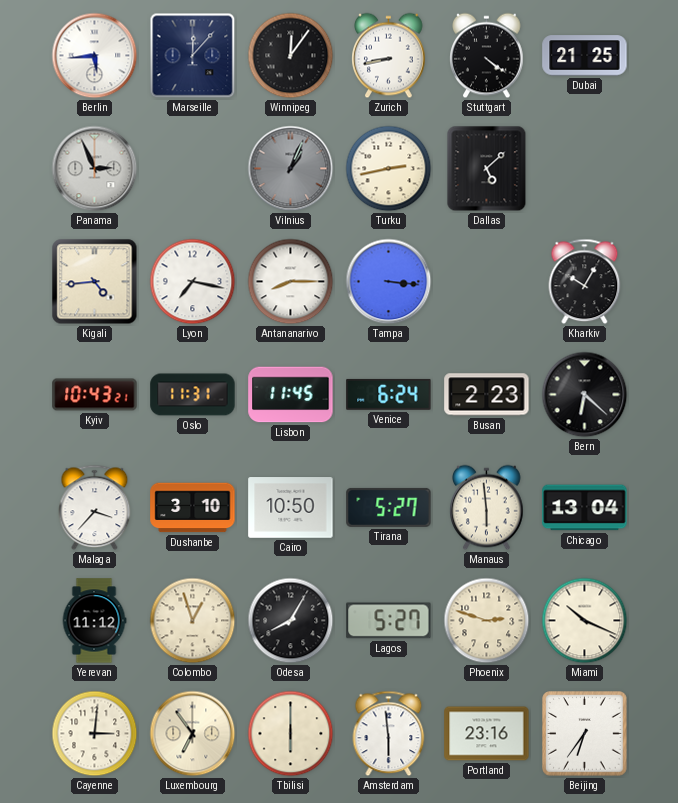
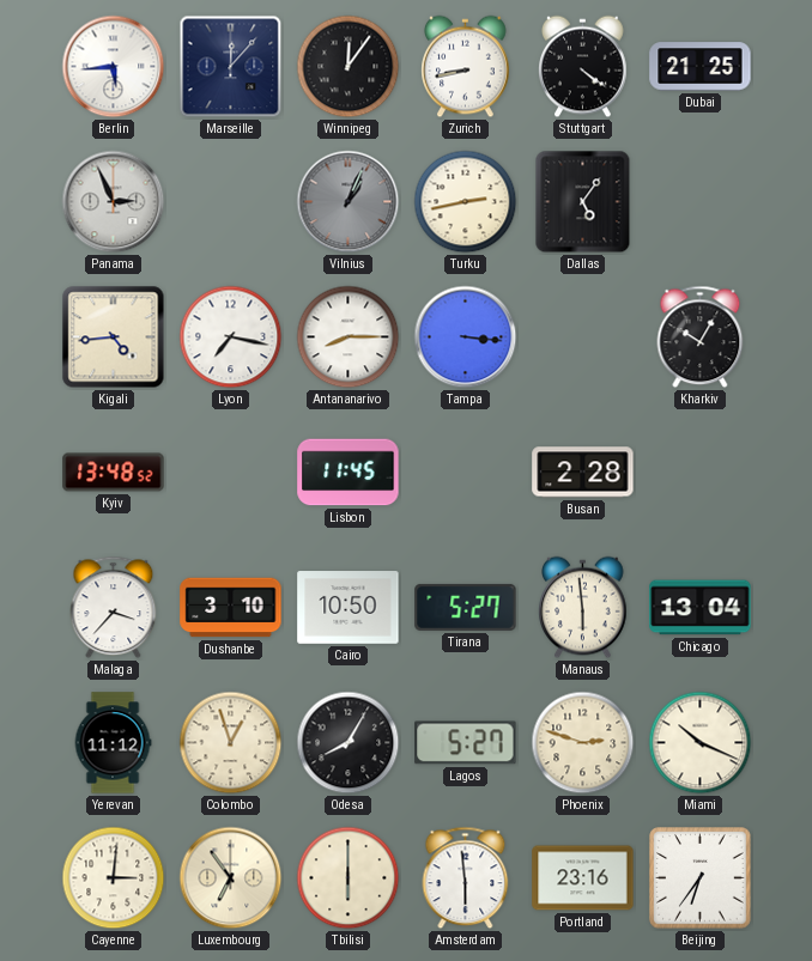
Dallas: 5:08 -> 5:06
Kyiv: 10:43 -> 13:48
Oslo: 11:31 -> none
Venice: 6:24 -> none
Busan: 2:23 -> 2:28
Bern: 6:22 -> none
